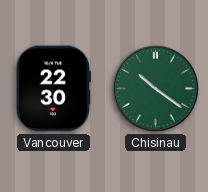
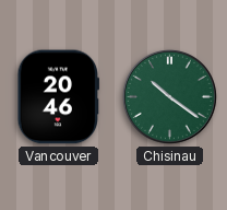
Vancouver: 22:30 -> 20:46
